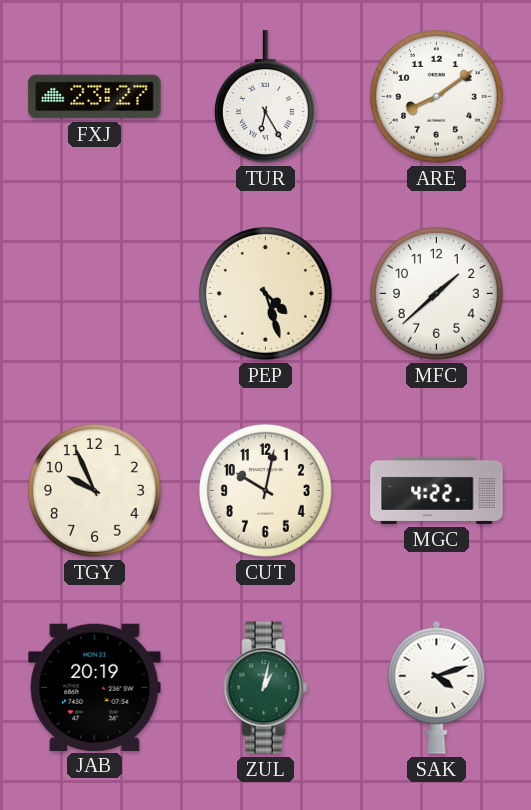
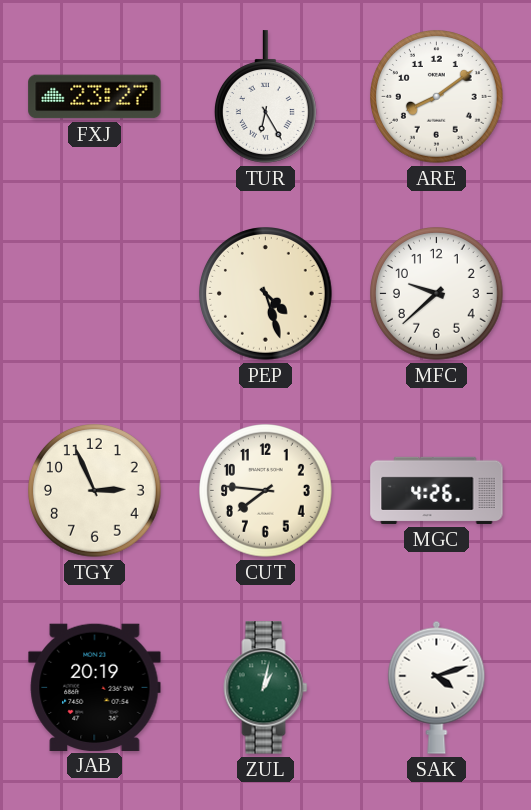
MFC: 1:38 -> 9:38
TGY: 9:56 -> 2:56
CUT: 10:02 -> 7:46
MGC: 4:22 -> 4:26
